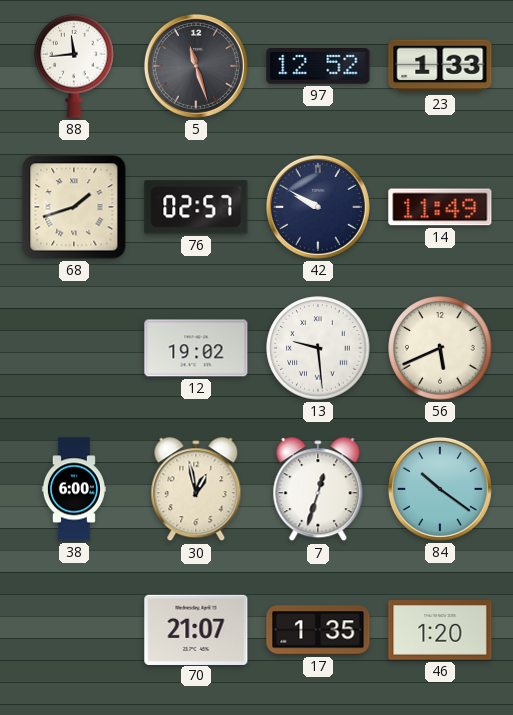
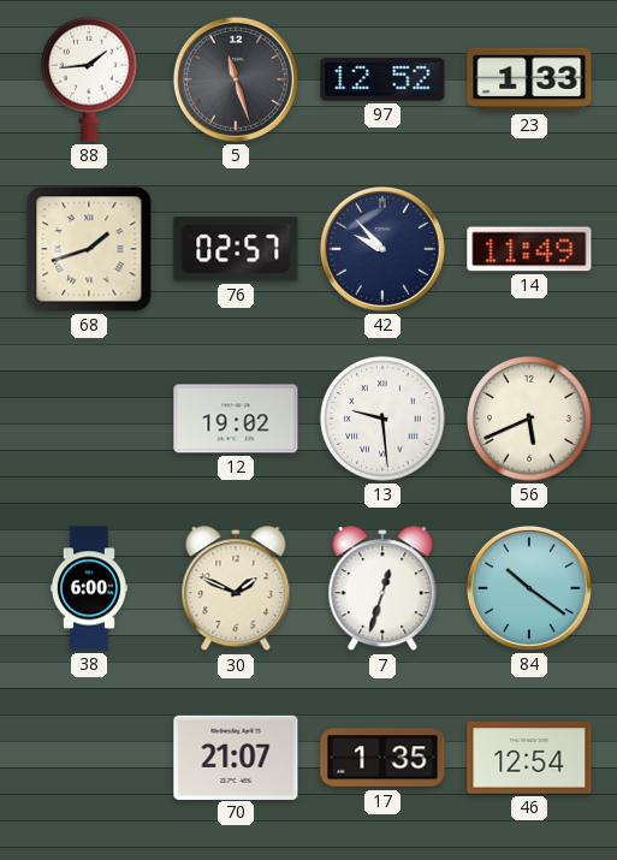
88: 11:44 -> 1:44
42: 9:50 -> 9:53
30: 12:58 -> 1:49
46: 1:20 -> 12:54
